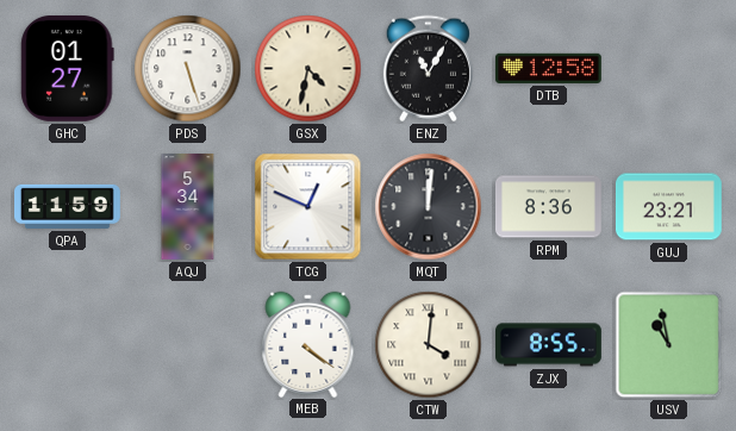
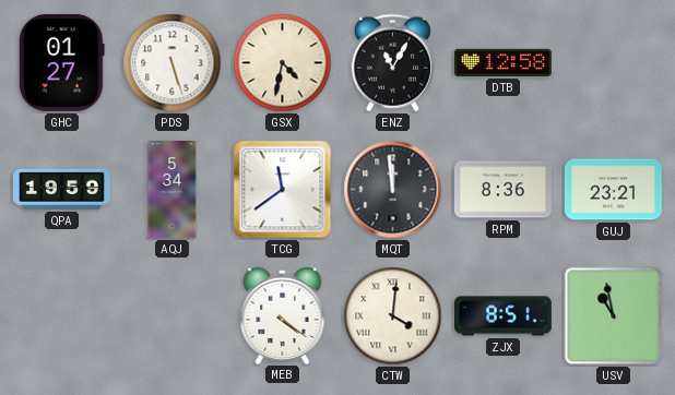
QPA: 11:59 -> 19:59
TCG: 12:49 -> 11:39
MQT: 12:01 -> 11:59
ZJX: 8:55 -> 8:51
